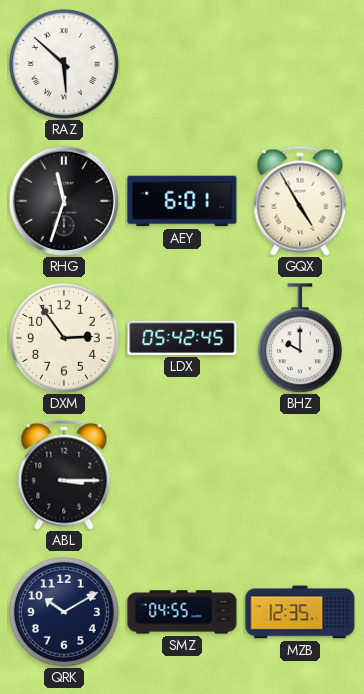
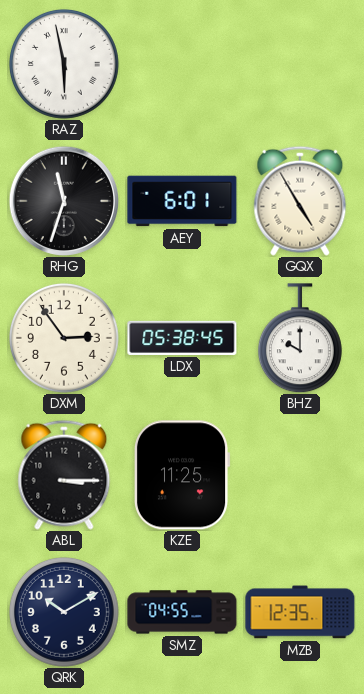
RAZ: 5:52 -> 5:58
LDX: 05:42 -> 05:38
KZE: none -> 11:25
